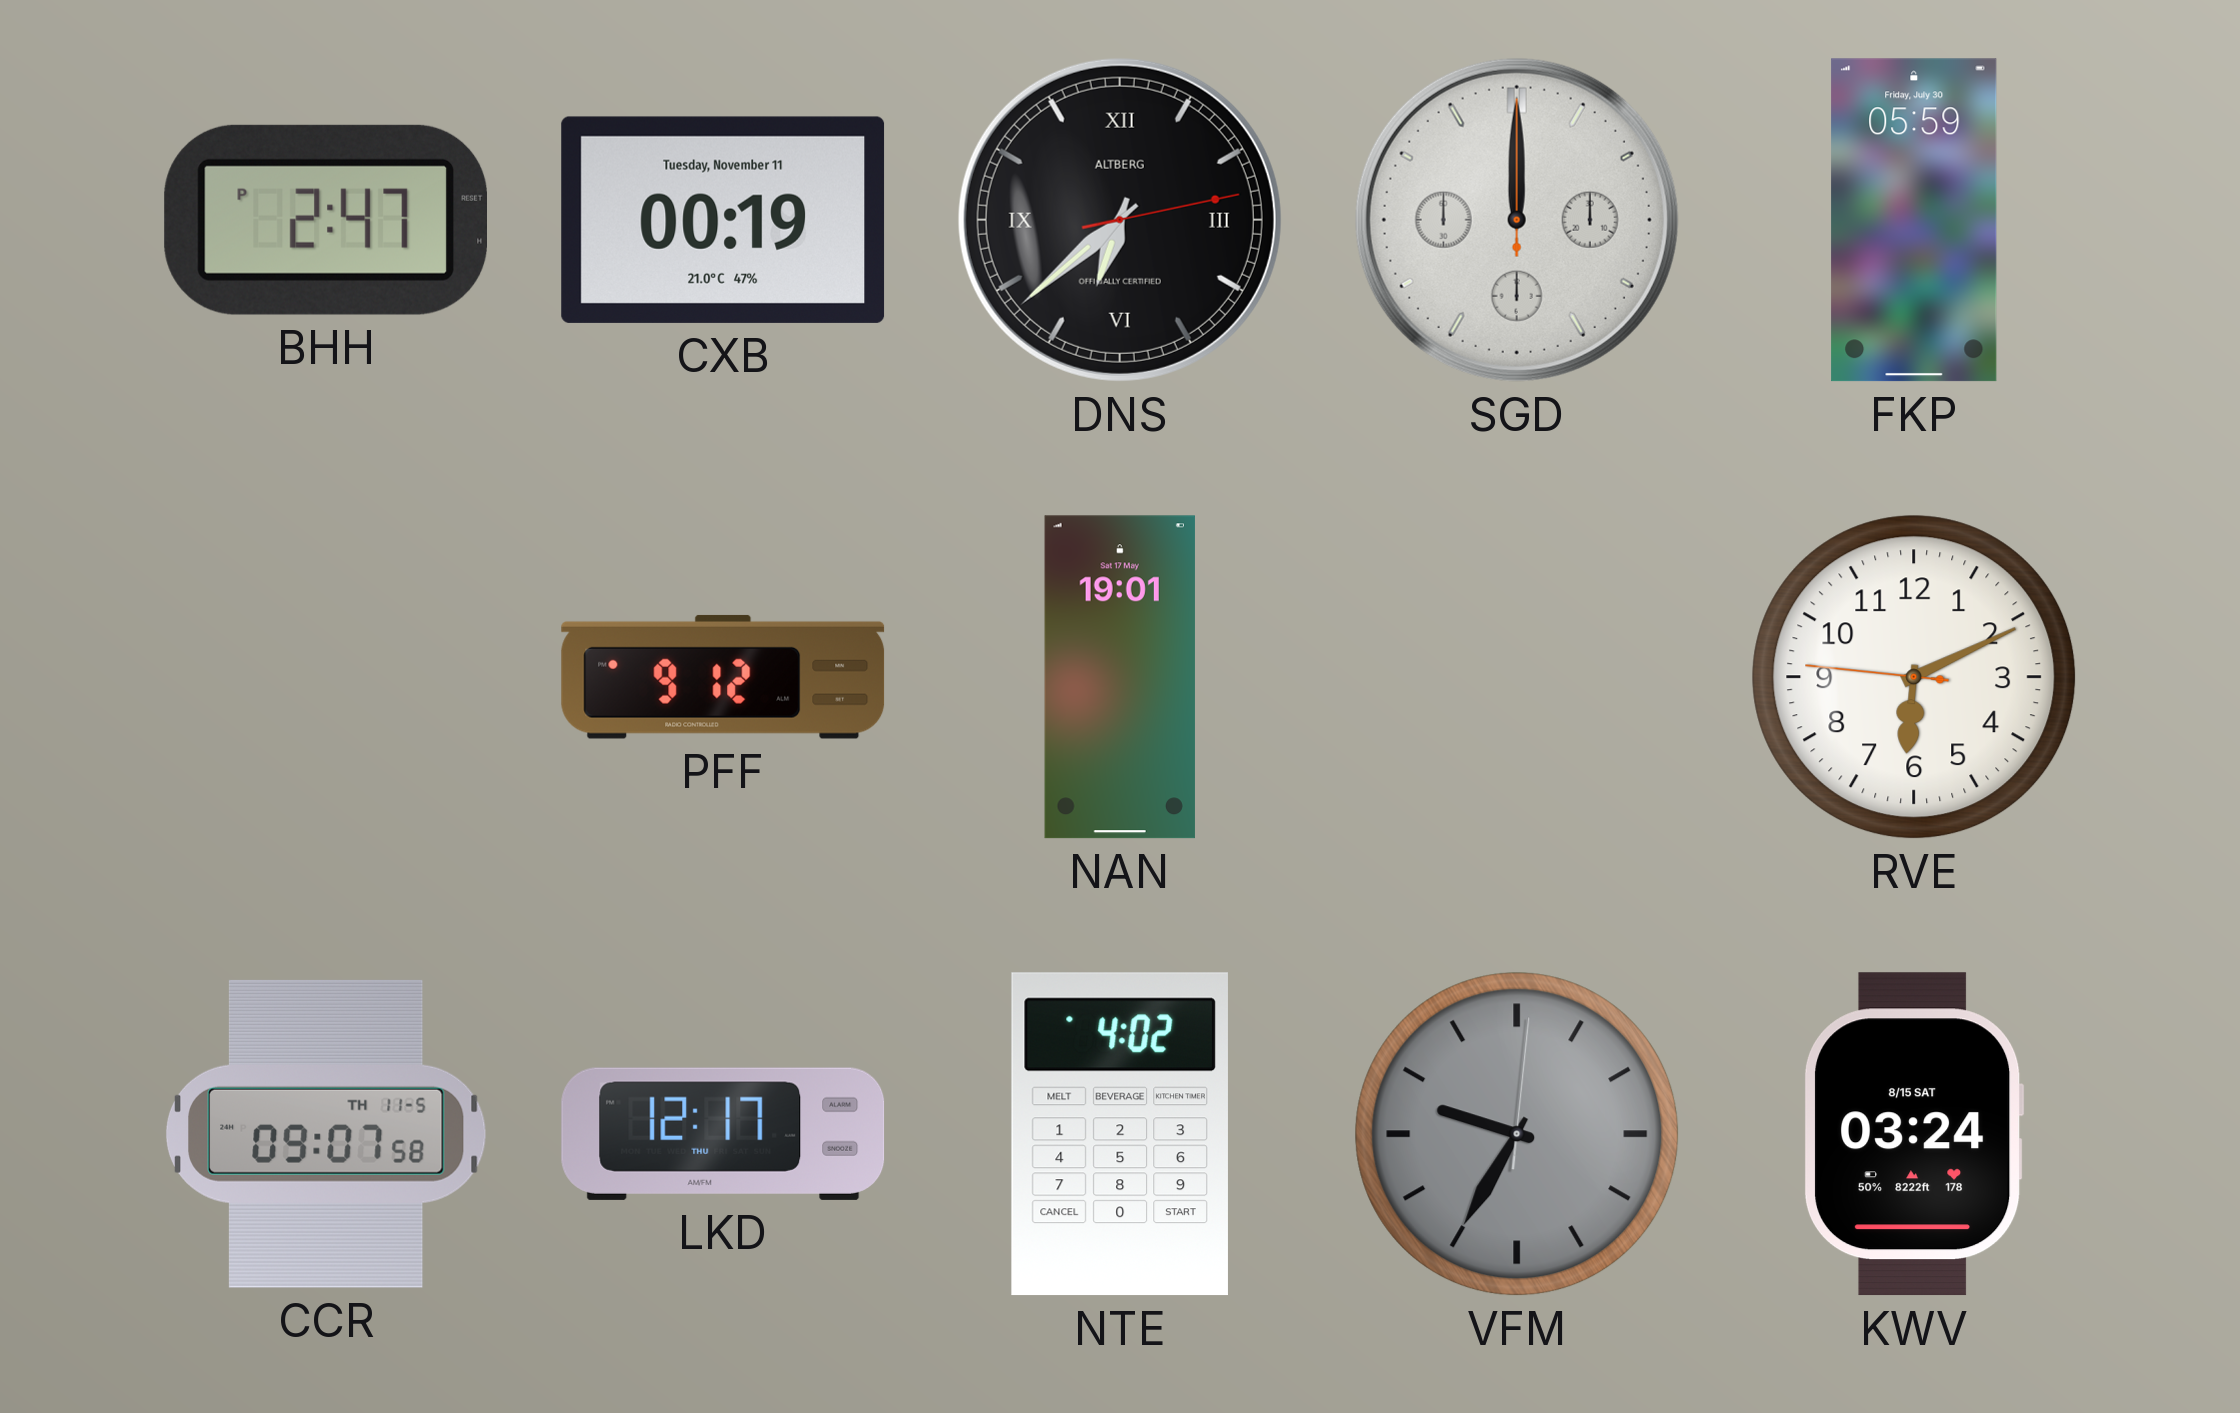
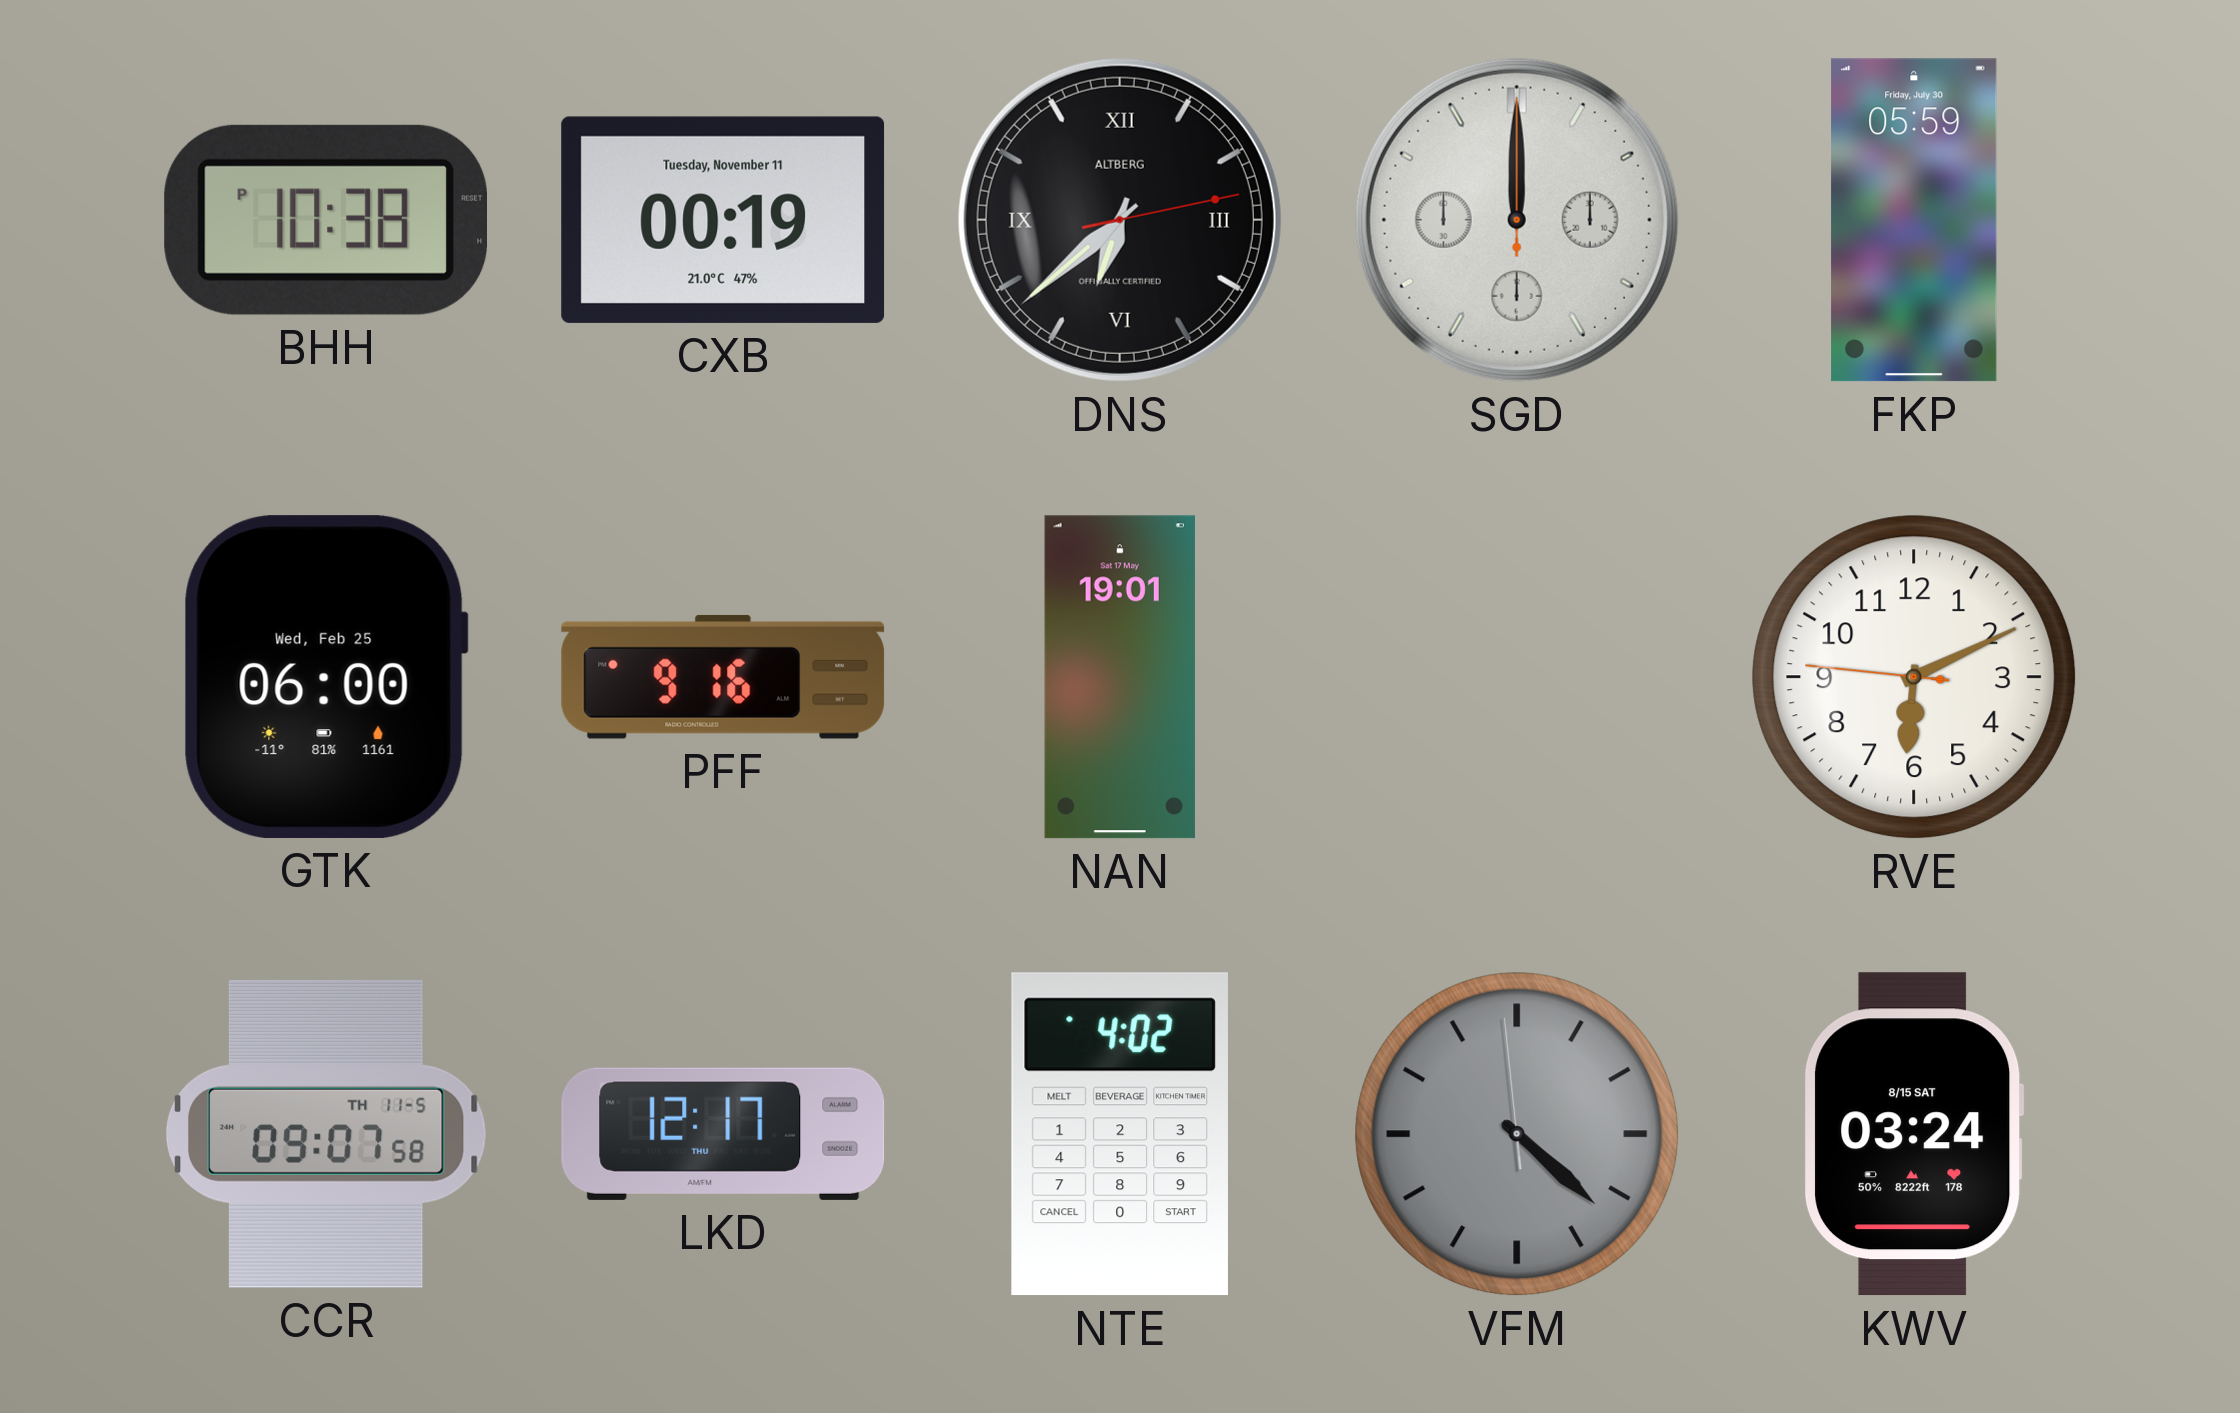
BHH: 2:47 -> 10:38
GTK: none -> 06:00
PFF: 9:12 -> 9:16
VFM: 9:35 -> 4:21
